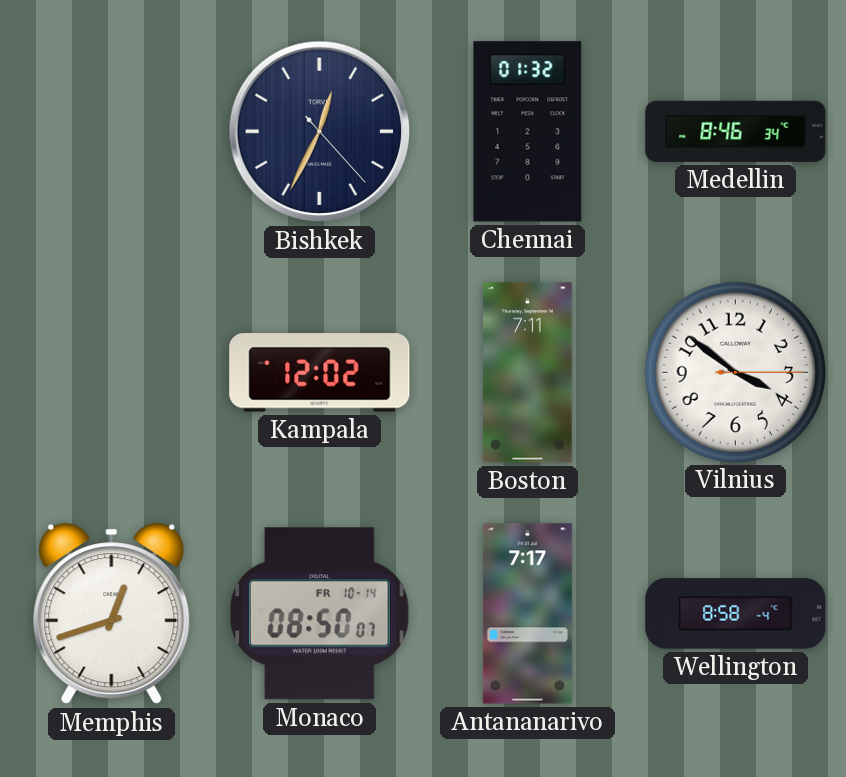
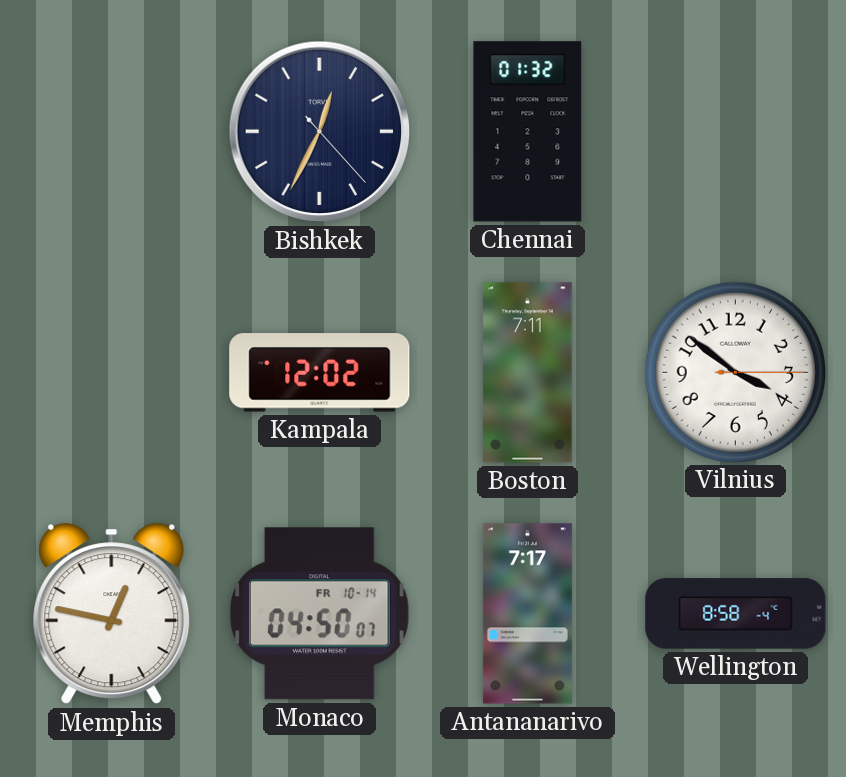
Medellin: 8:46 -> none
Memphis: 12:42 -> 12:47
Monaco: 08:50 -> 04:50
